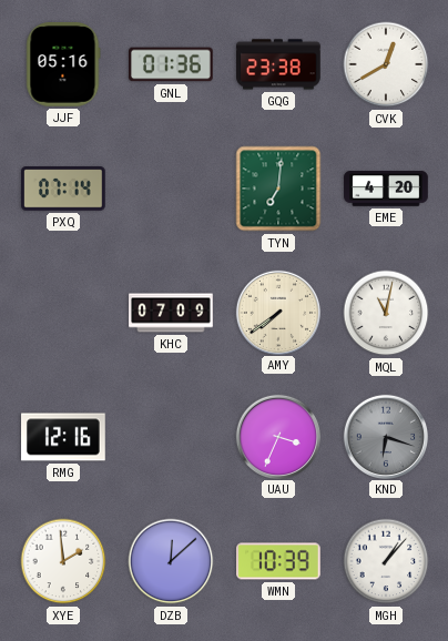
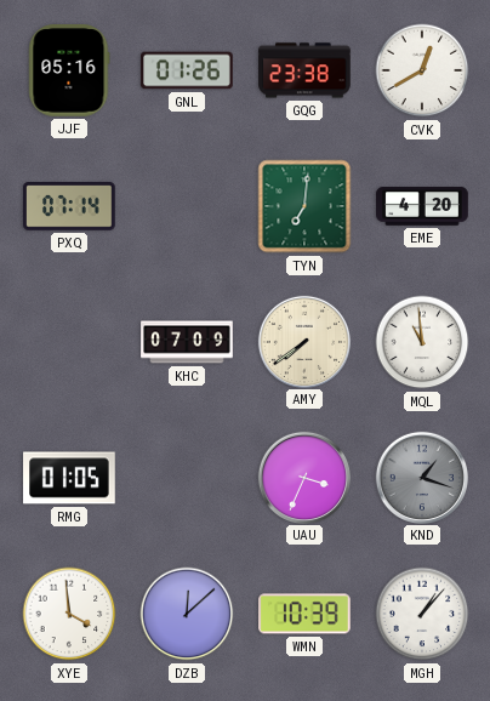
GNL: 01:36 -> 01:26
MQL: 11:02 -> 10:59
RMG: 12:16 -> 01:05
KND: 6:18 -> 1:18
XYE: 1:59 -> 3:59
